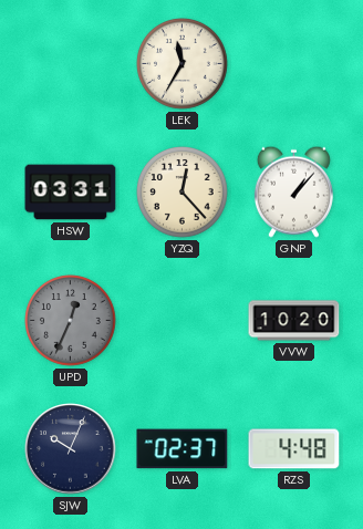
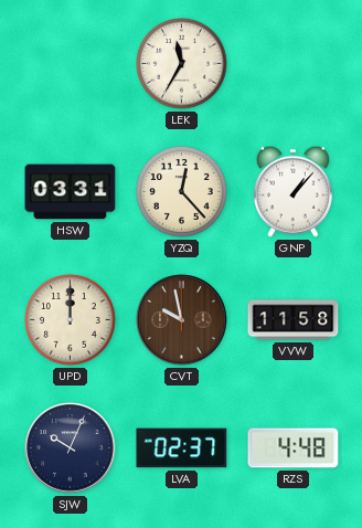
UPD: 12:34 -> 12:00
UPD dial: grey -> cream
CVT: none -> 9:58
VVW: 10:20 -> 11:58
